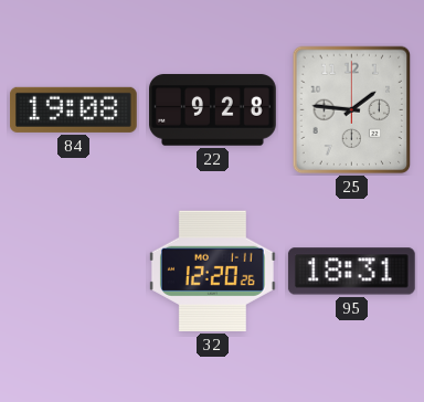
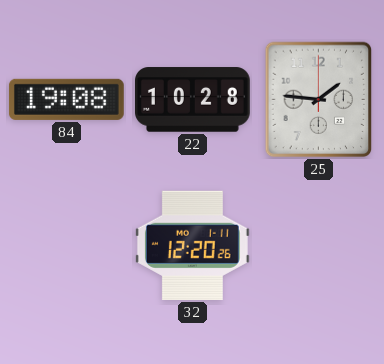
22: 9:28 -> 10:28
95: 18:31 -> none
